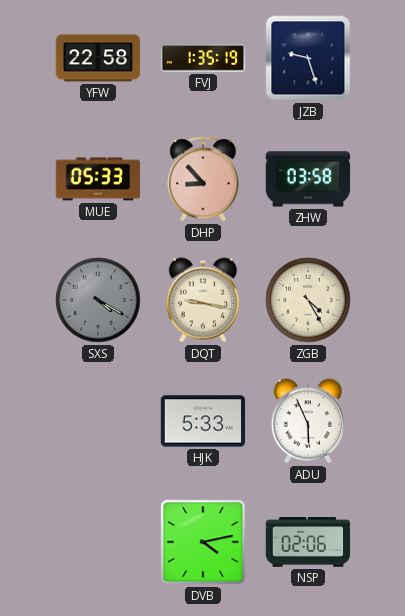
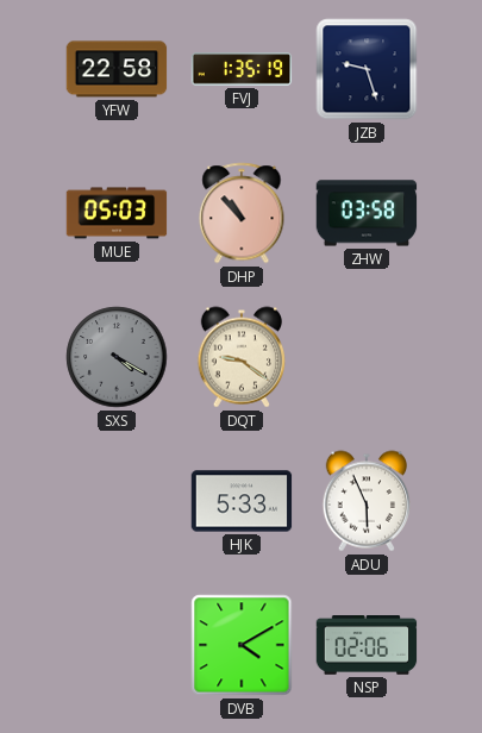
MUE: 05:33 -> 05:03
DHP: 8:53 -> 10:53
DQT: 9:17 -> 9:21
ZGB: 4:25 -> none
DVB: 4:13 -> 4:10
